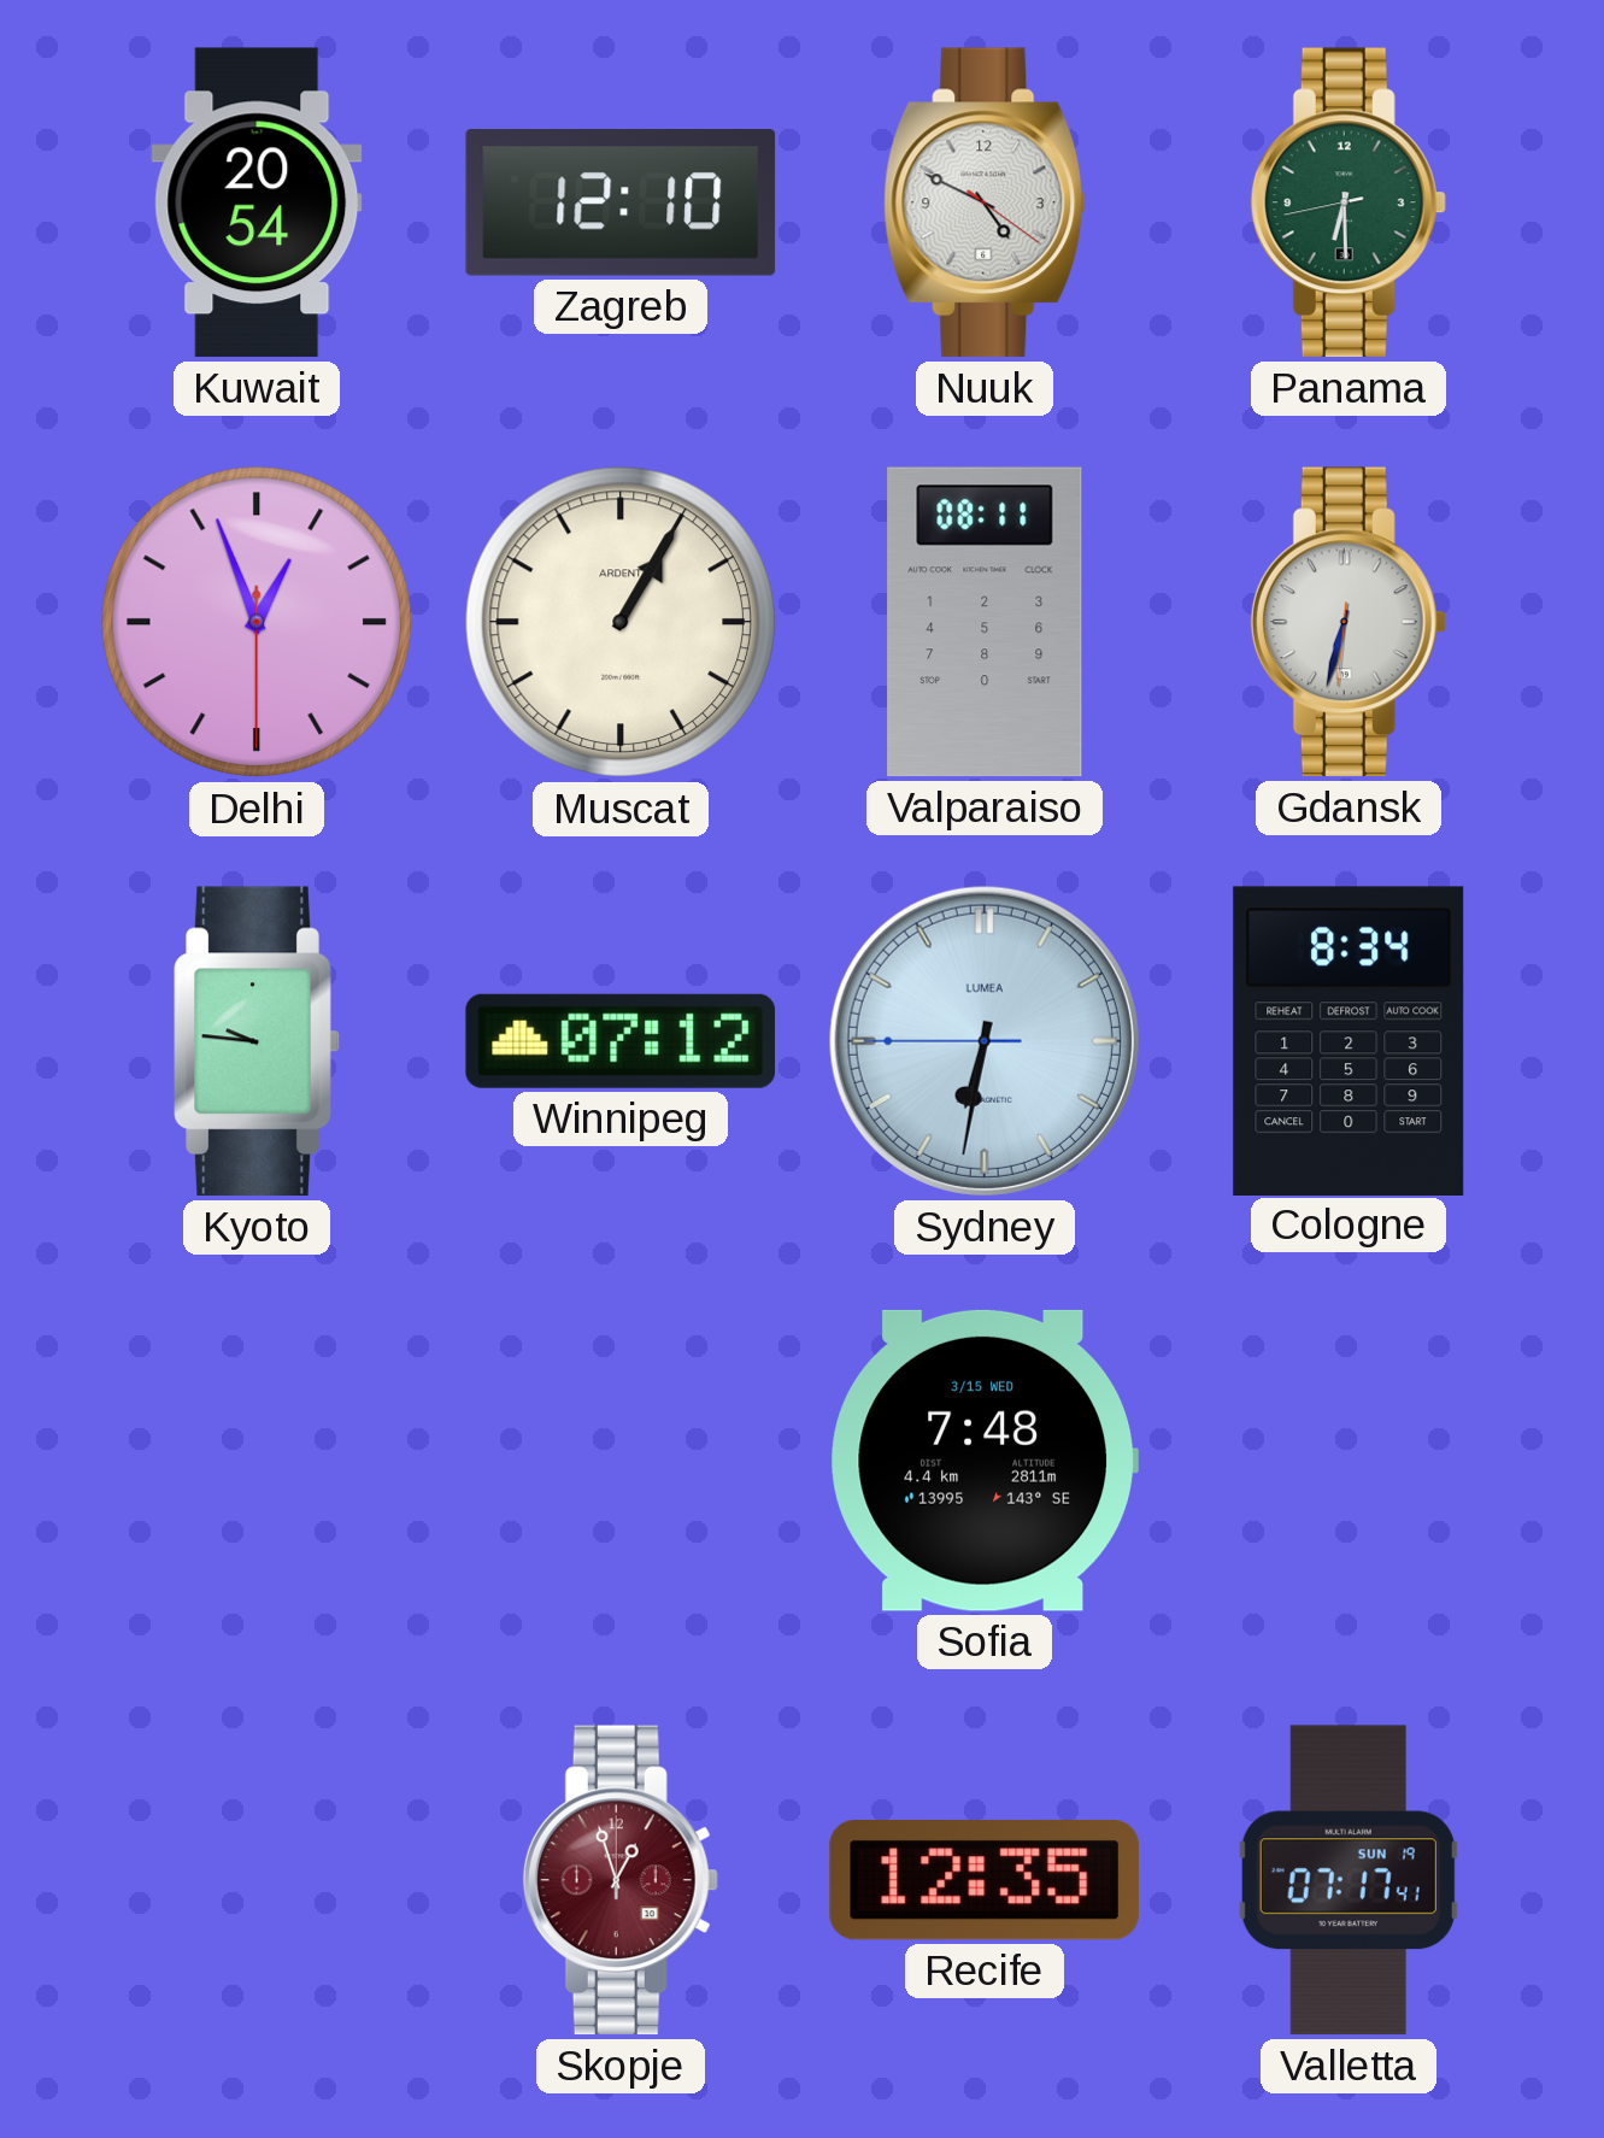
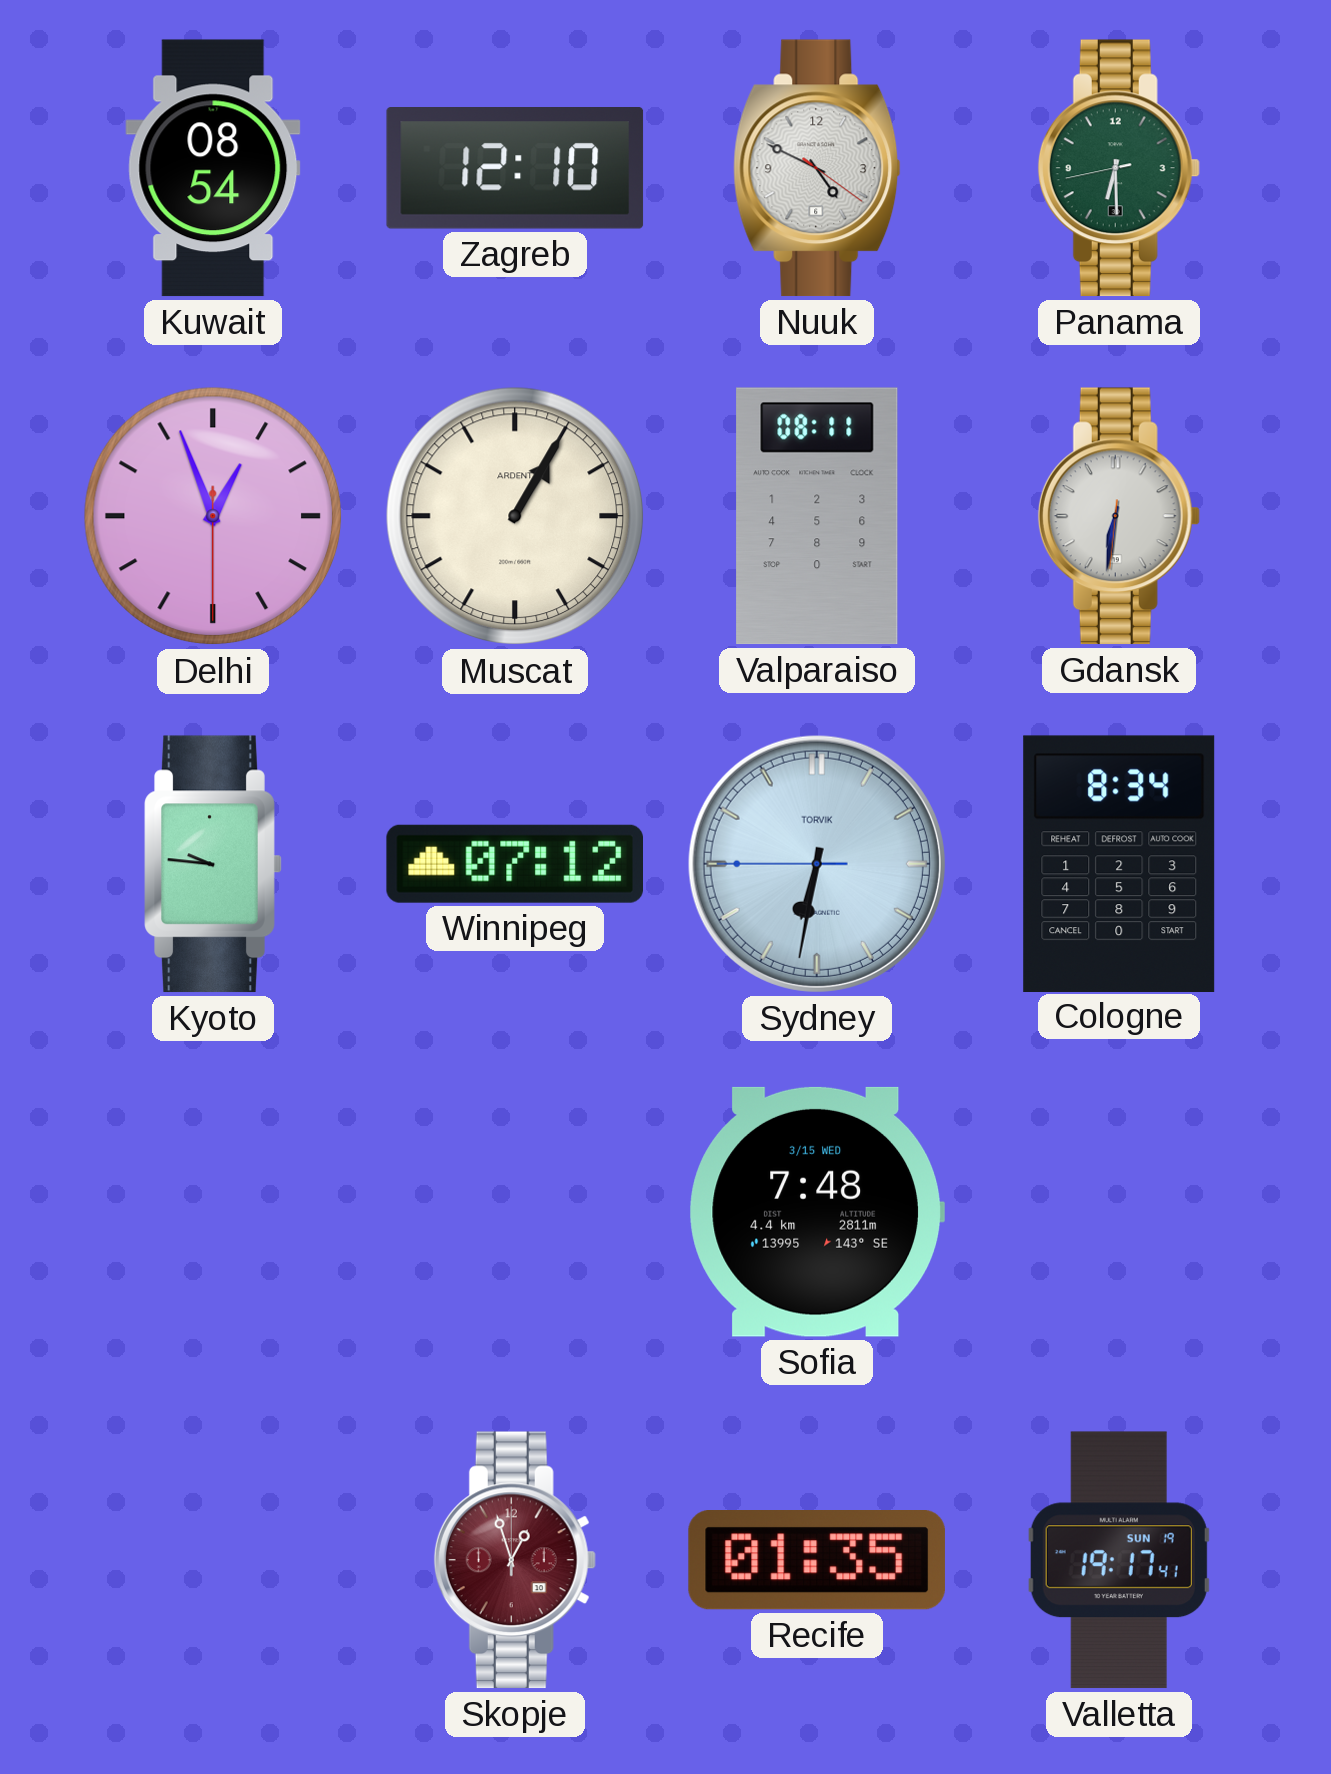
Kuwait: 20:54 -> 08:54
Gdansk: 6:32 -> 6:31
Sydney brand: LUMEA -> TORVIK
Recife: 12:35 -> 01:35
Valletta: 07:17 -> 19:17
